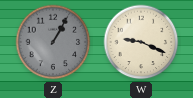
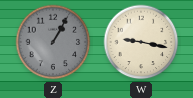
W: 9:19 -> 9:17
